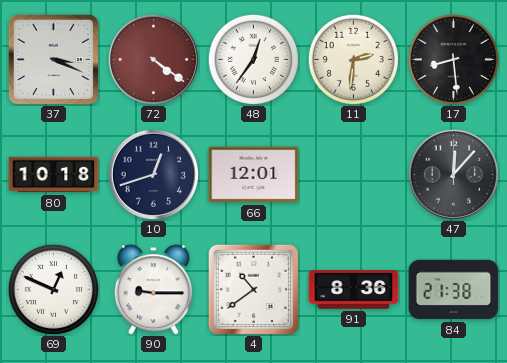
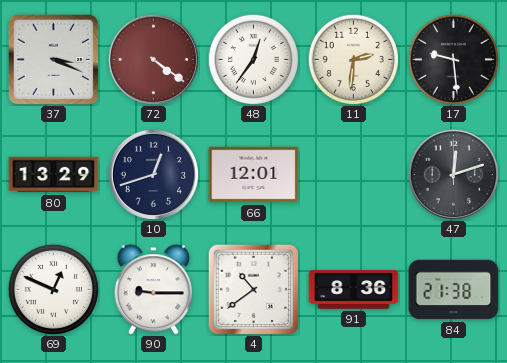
17: 8:29 -> 9:29
80: 10:18 -> 13:29
47: 12:07 -> 12:12
